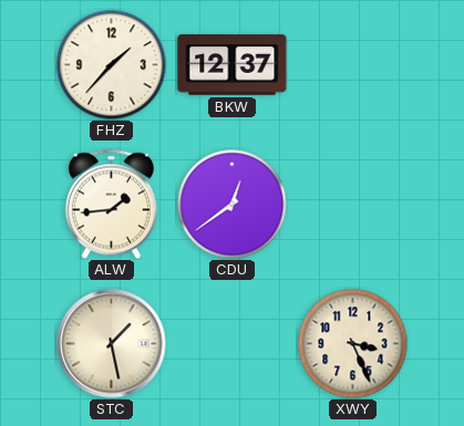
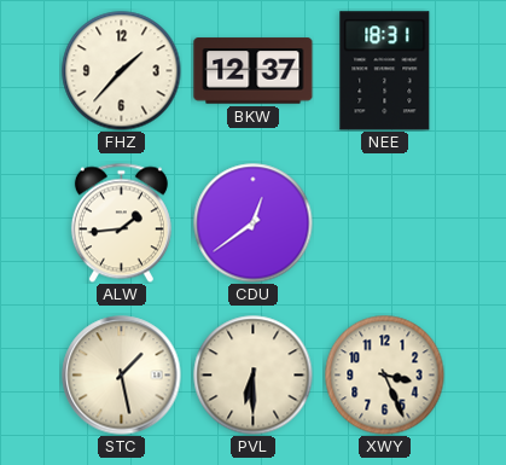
NEE: none -> 18:31
PVL: none -> 6:30
